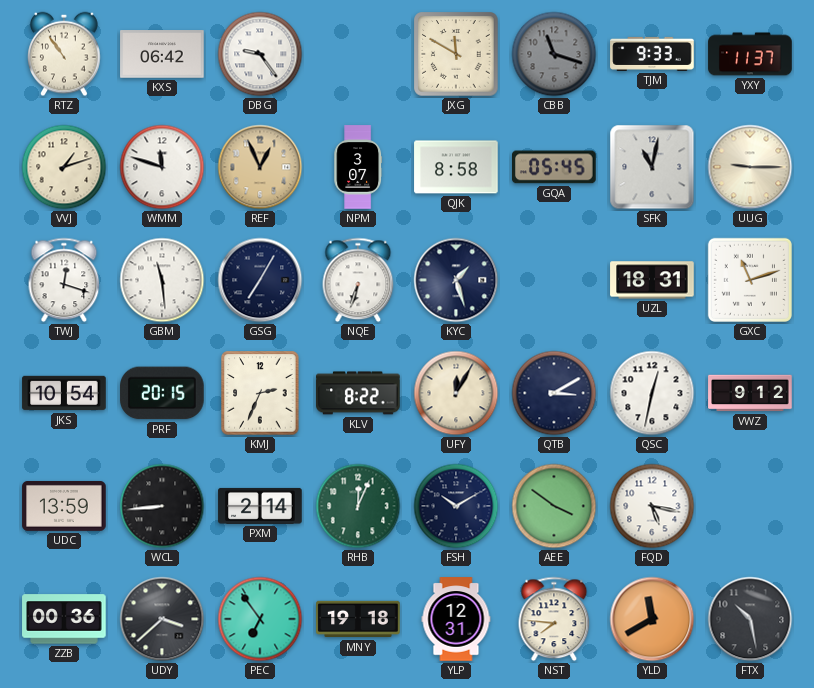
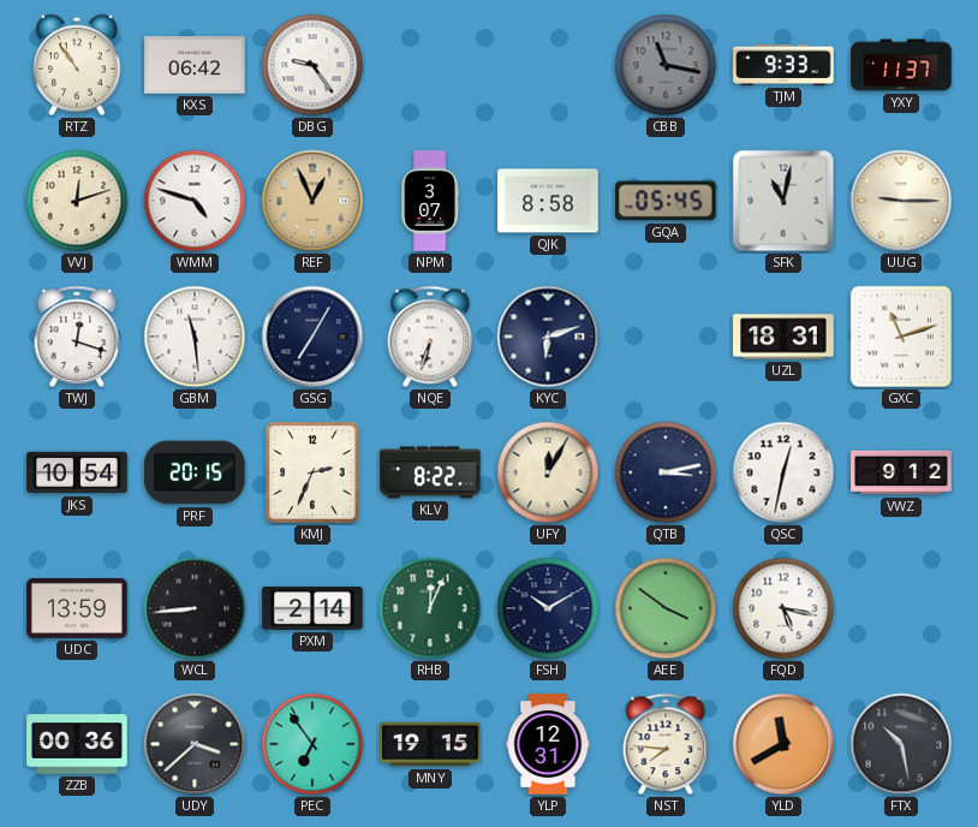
JXG: 11:50 -> none
CBB: 11:18 -> 11:17
VVJ: 1:12 -> 12:12
WMM: 11:48 -> 4:48
KYC: 1:27 -> 6:12
QTB: 3:10 -> 3:13
MNY: 19:18 -> 19:15
